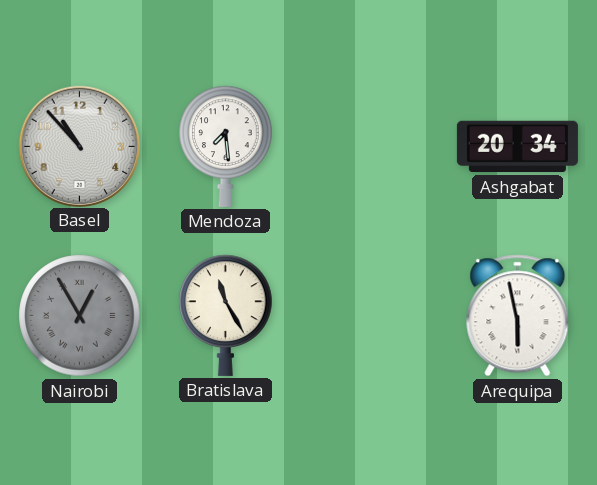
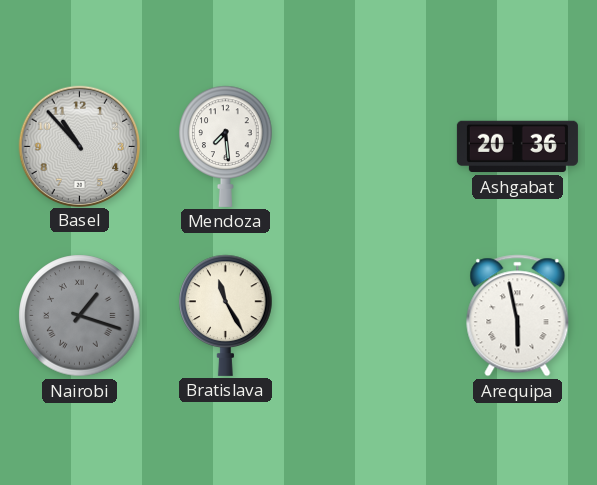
Ashgabat: 20:34 -> 20:36
Nairobi: 12:55 -> 1:18
